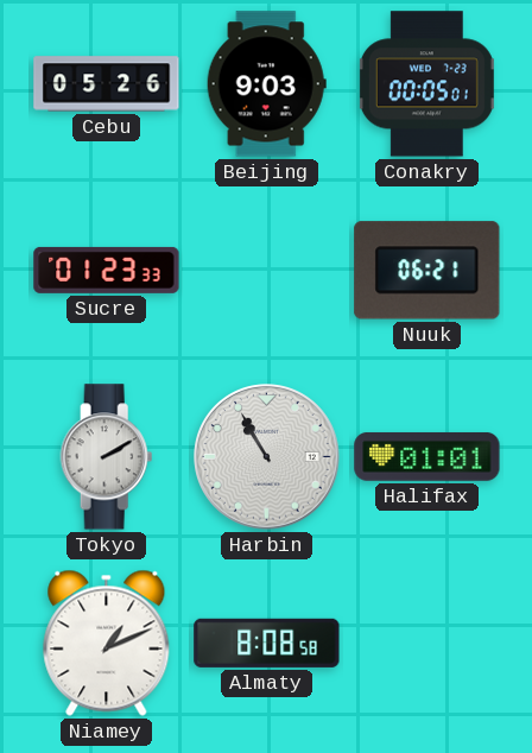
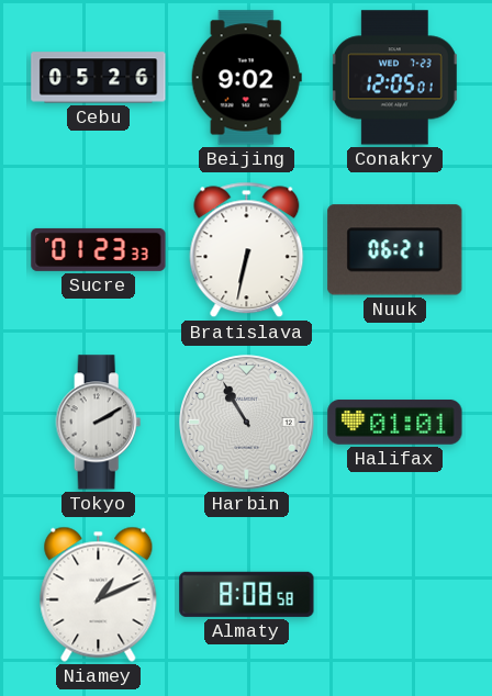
Beijing: 9:03 -> 9:02
Conakry: 00:05 -> 12:05
Bratislava: none -> 6:32
